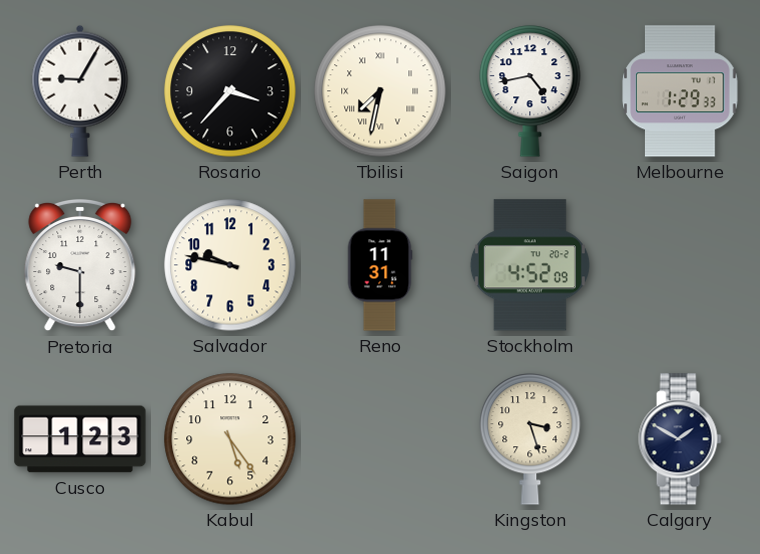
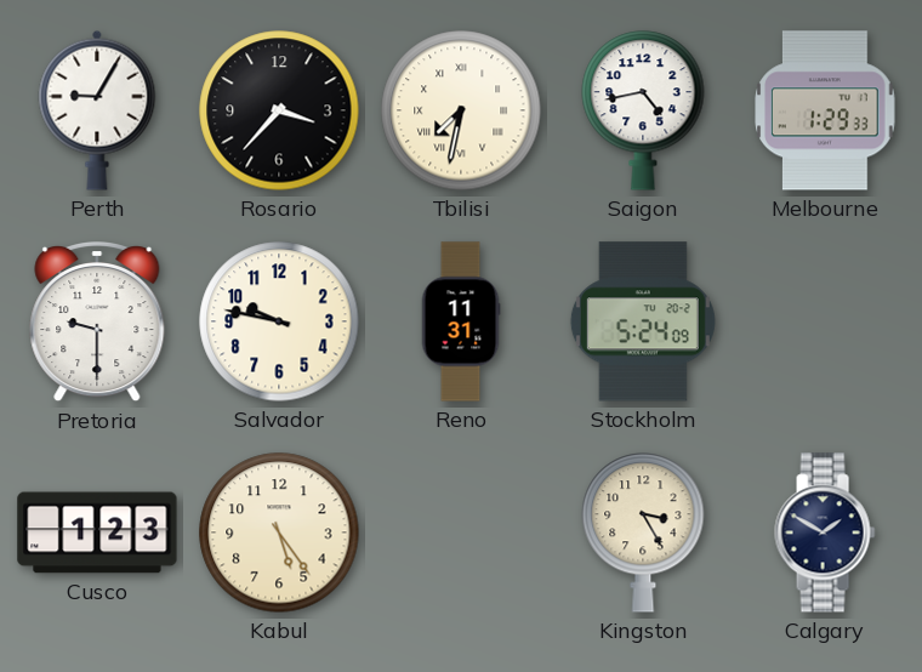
Stockholm: 4:52 -> 5:24
Kingston: 3:27 -> 3:25
